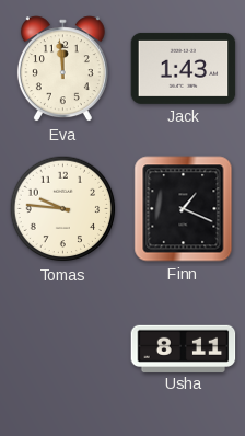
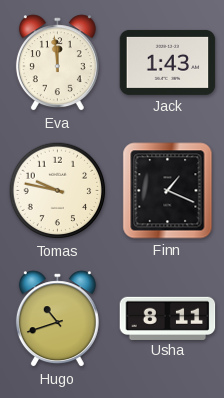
Tomas: 9:46 -> 9:47
Hugo: none -> 10:42
